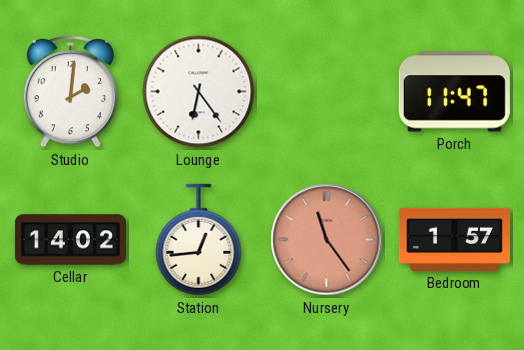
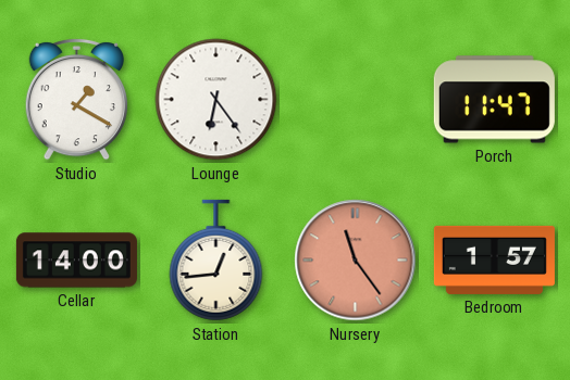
Studio: 2:01 -> 1:20
Cellar: 14:02 -> 14:00
